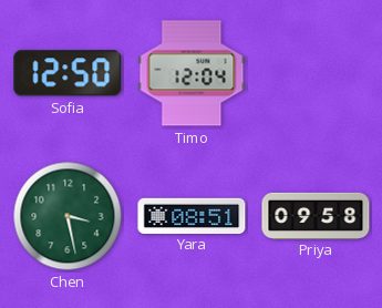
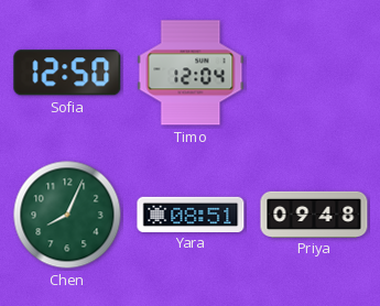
Chen: 3:28 -> 8:04
Priya: 09:58 -> 09:48
